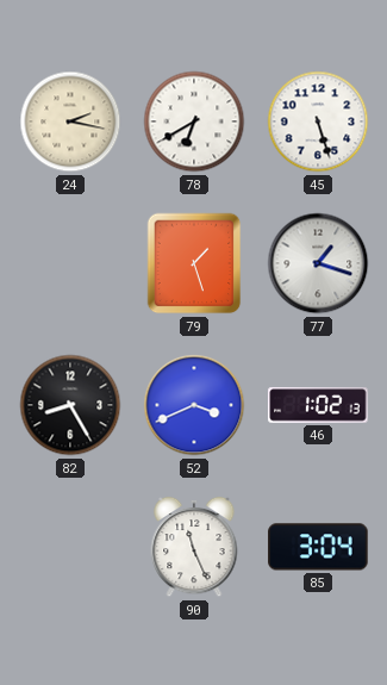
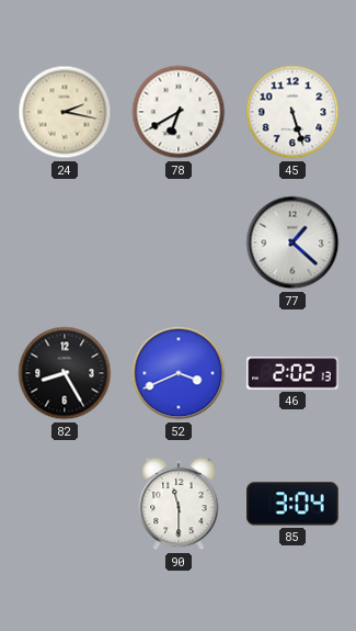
79: 1:27 -> none
77: 1:18 -> 1:22
46: 1:02 -> 2:02
90: 11:26 -> 11:30
